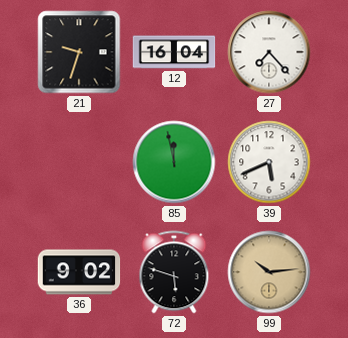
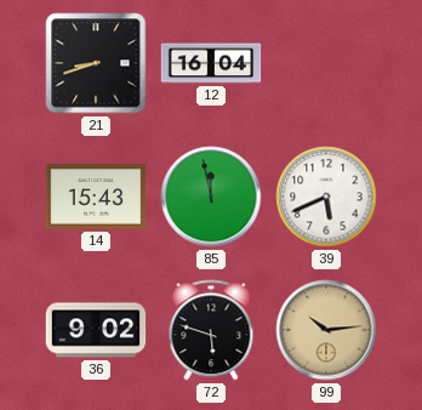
21: 9:33 -> 8:42
27: 7:23 -> none
14: none -> 15:43
